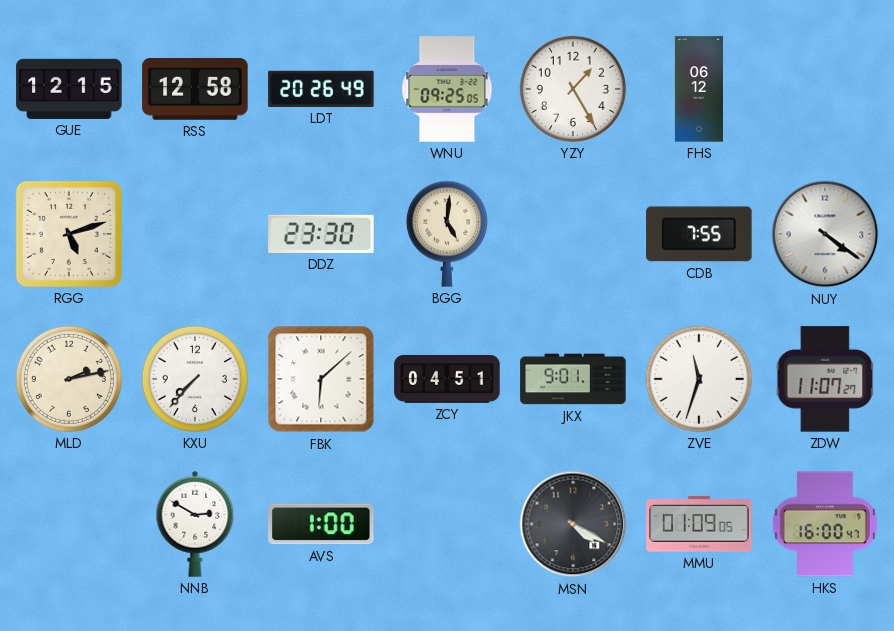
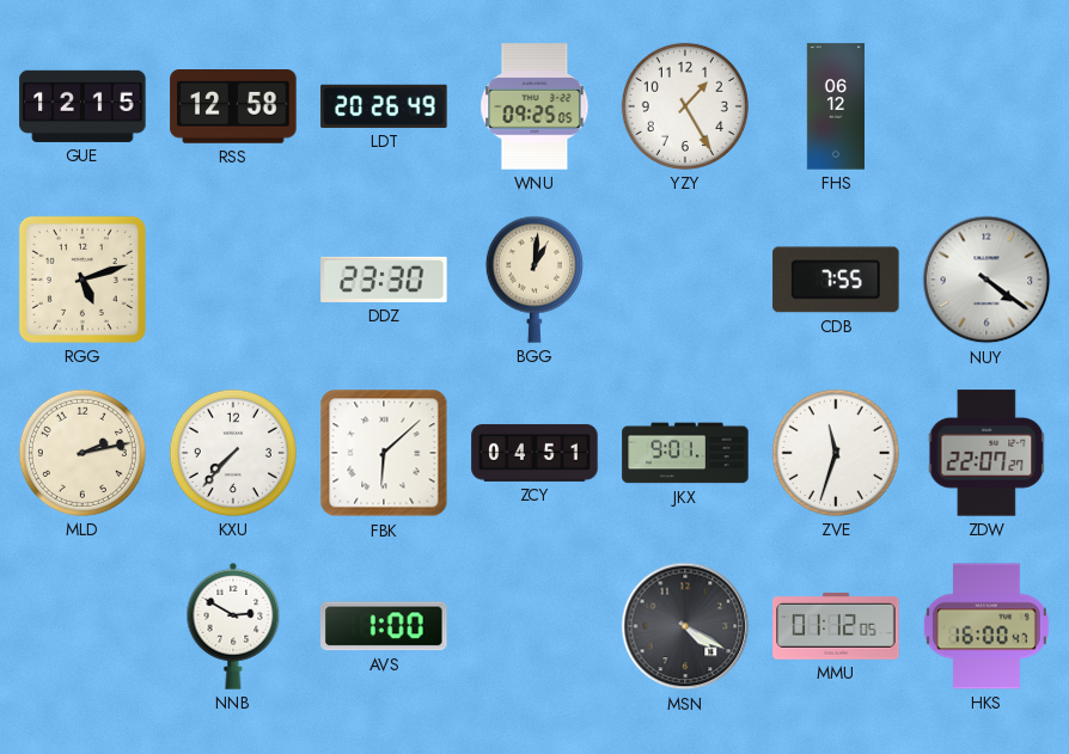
BGG: 5:01 -> 1:01
ZDW: 11:07 -> 22:07
MMU: 01:09 -> 01:12
